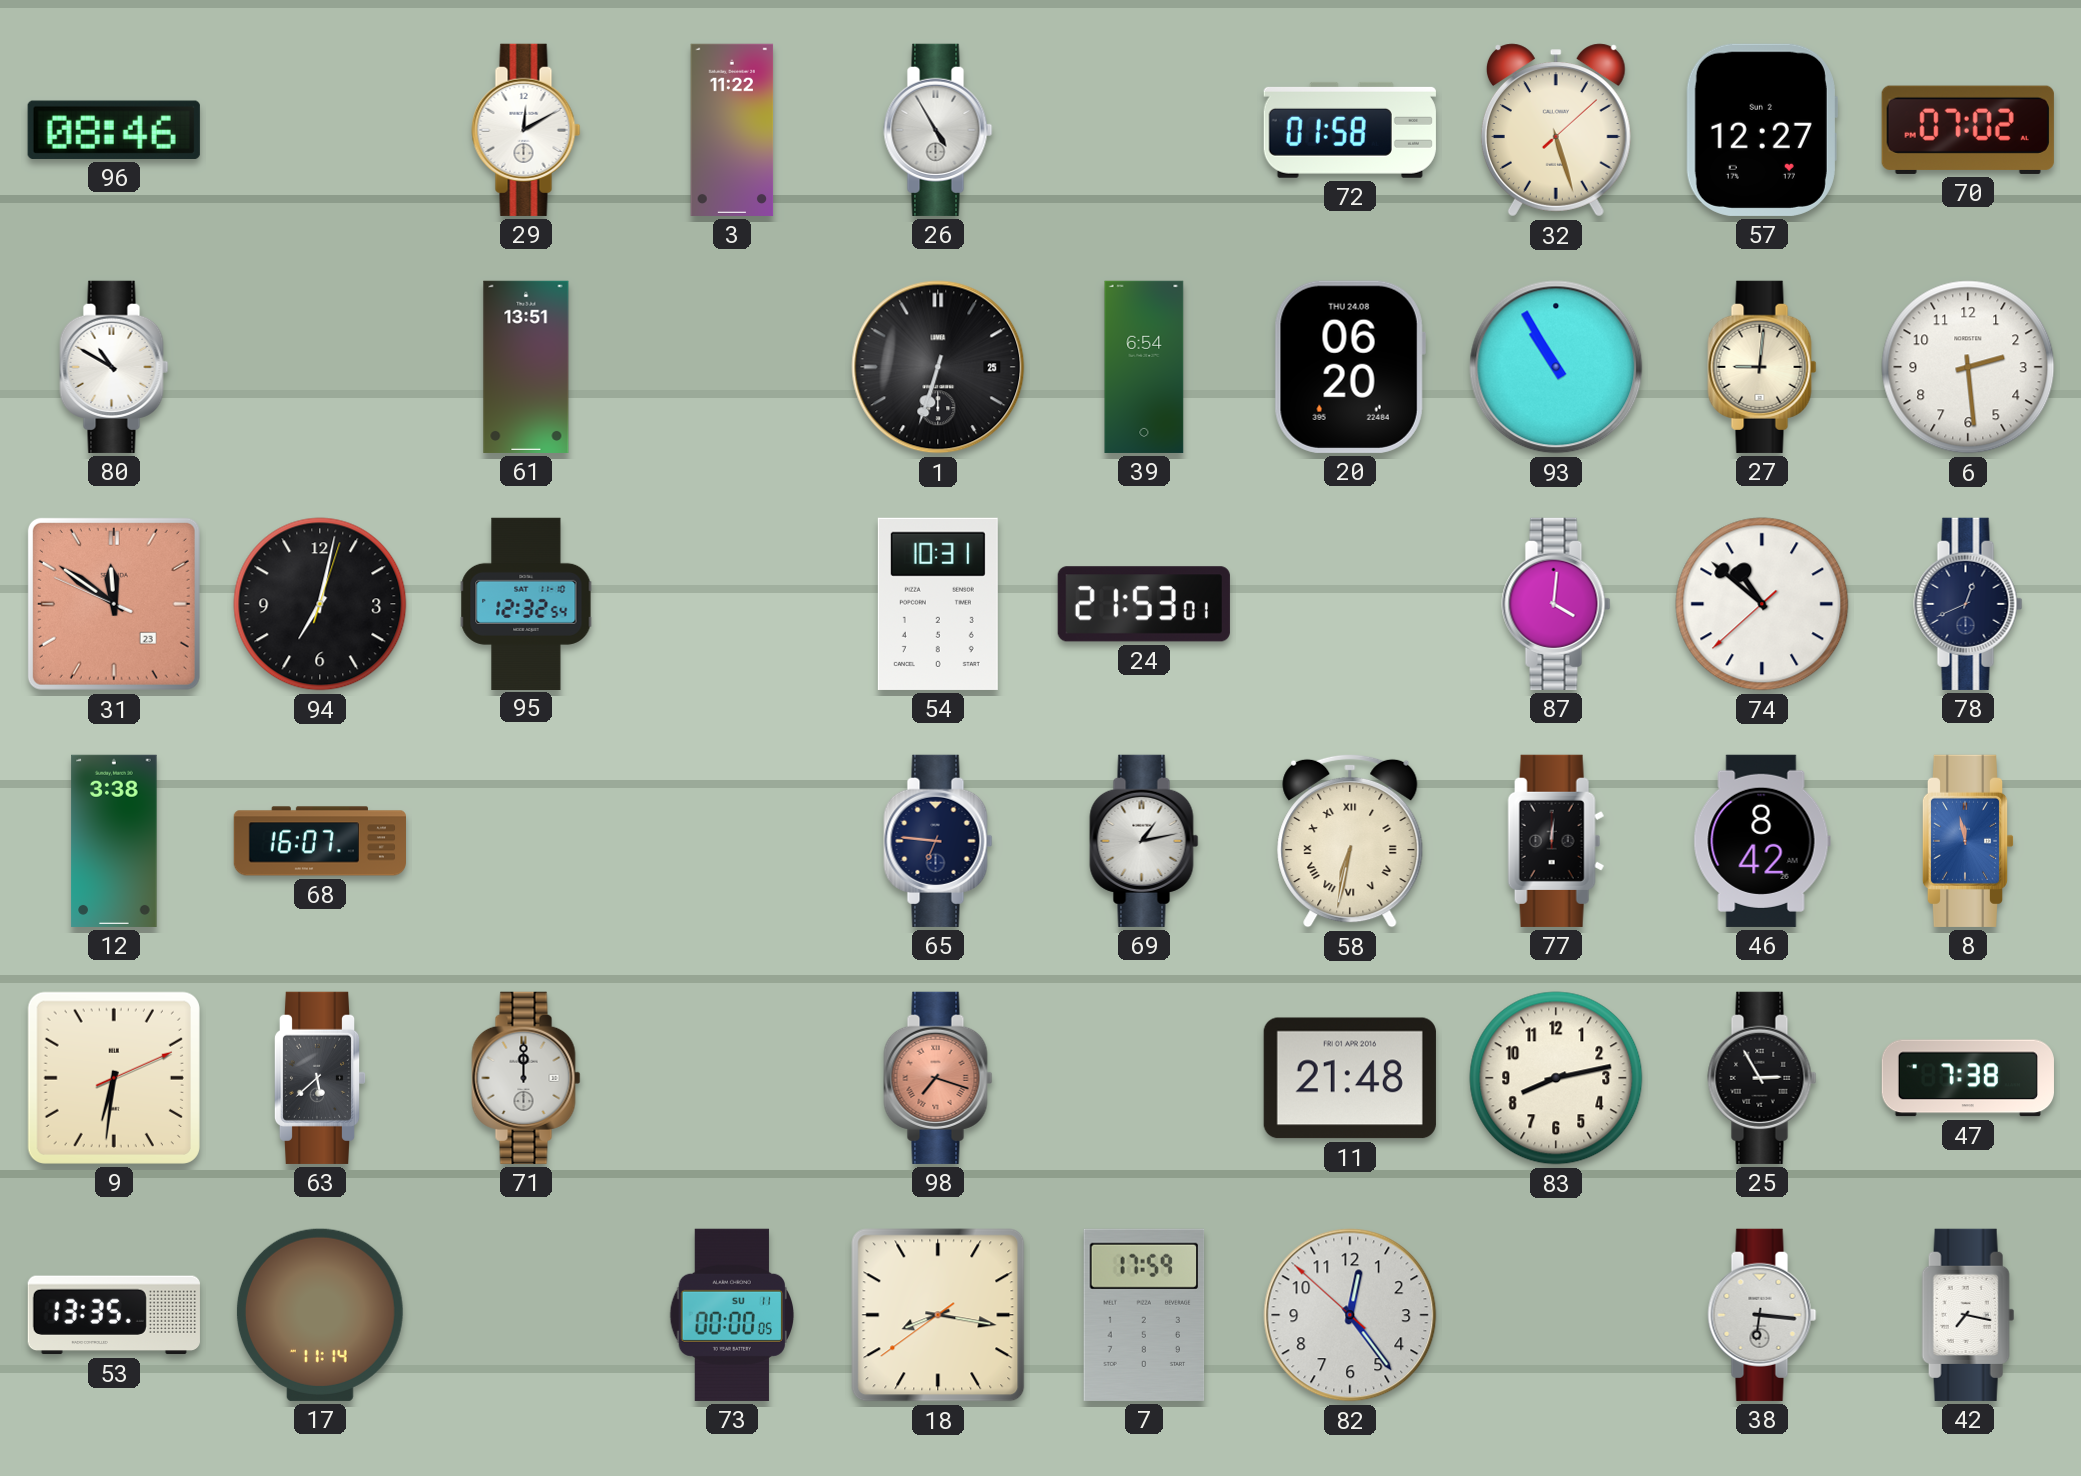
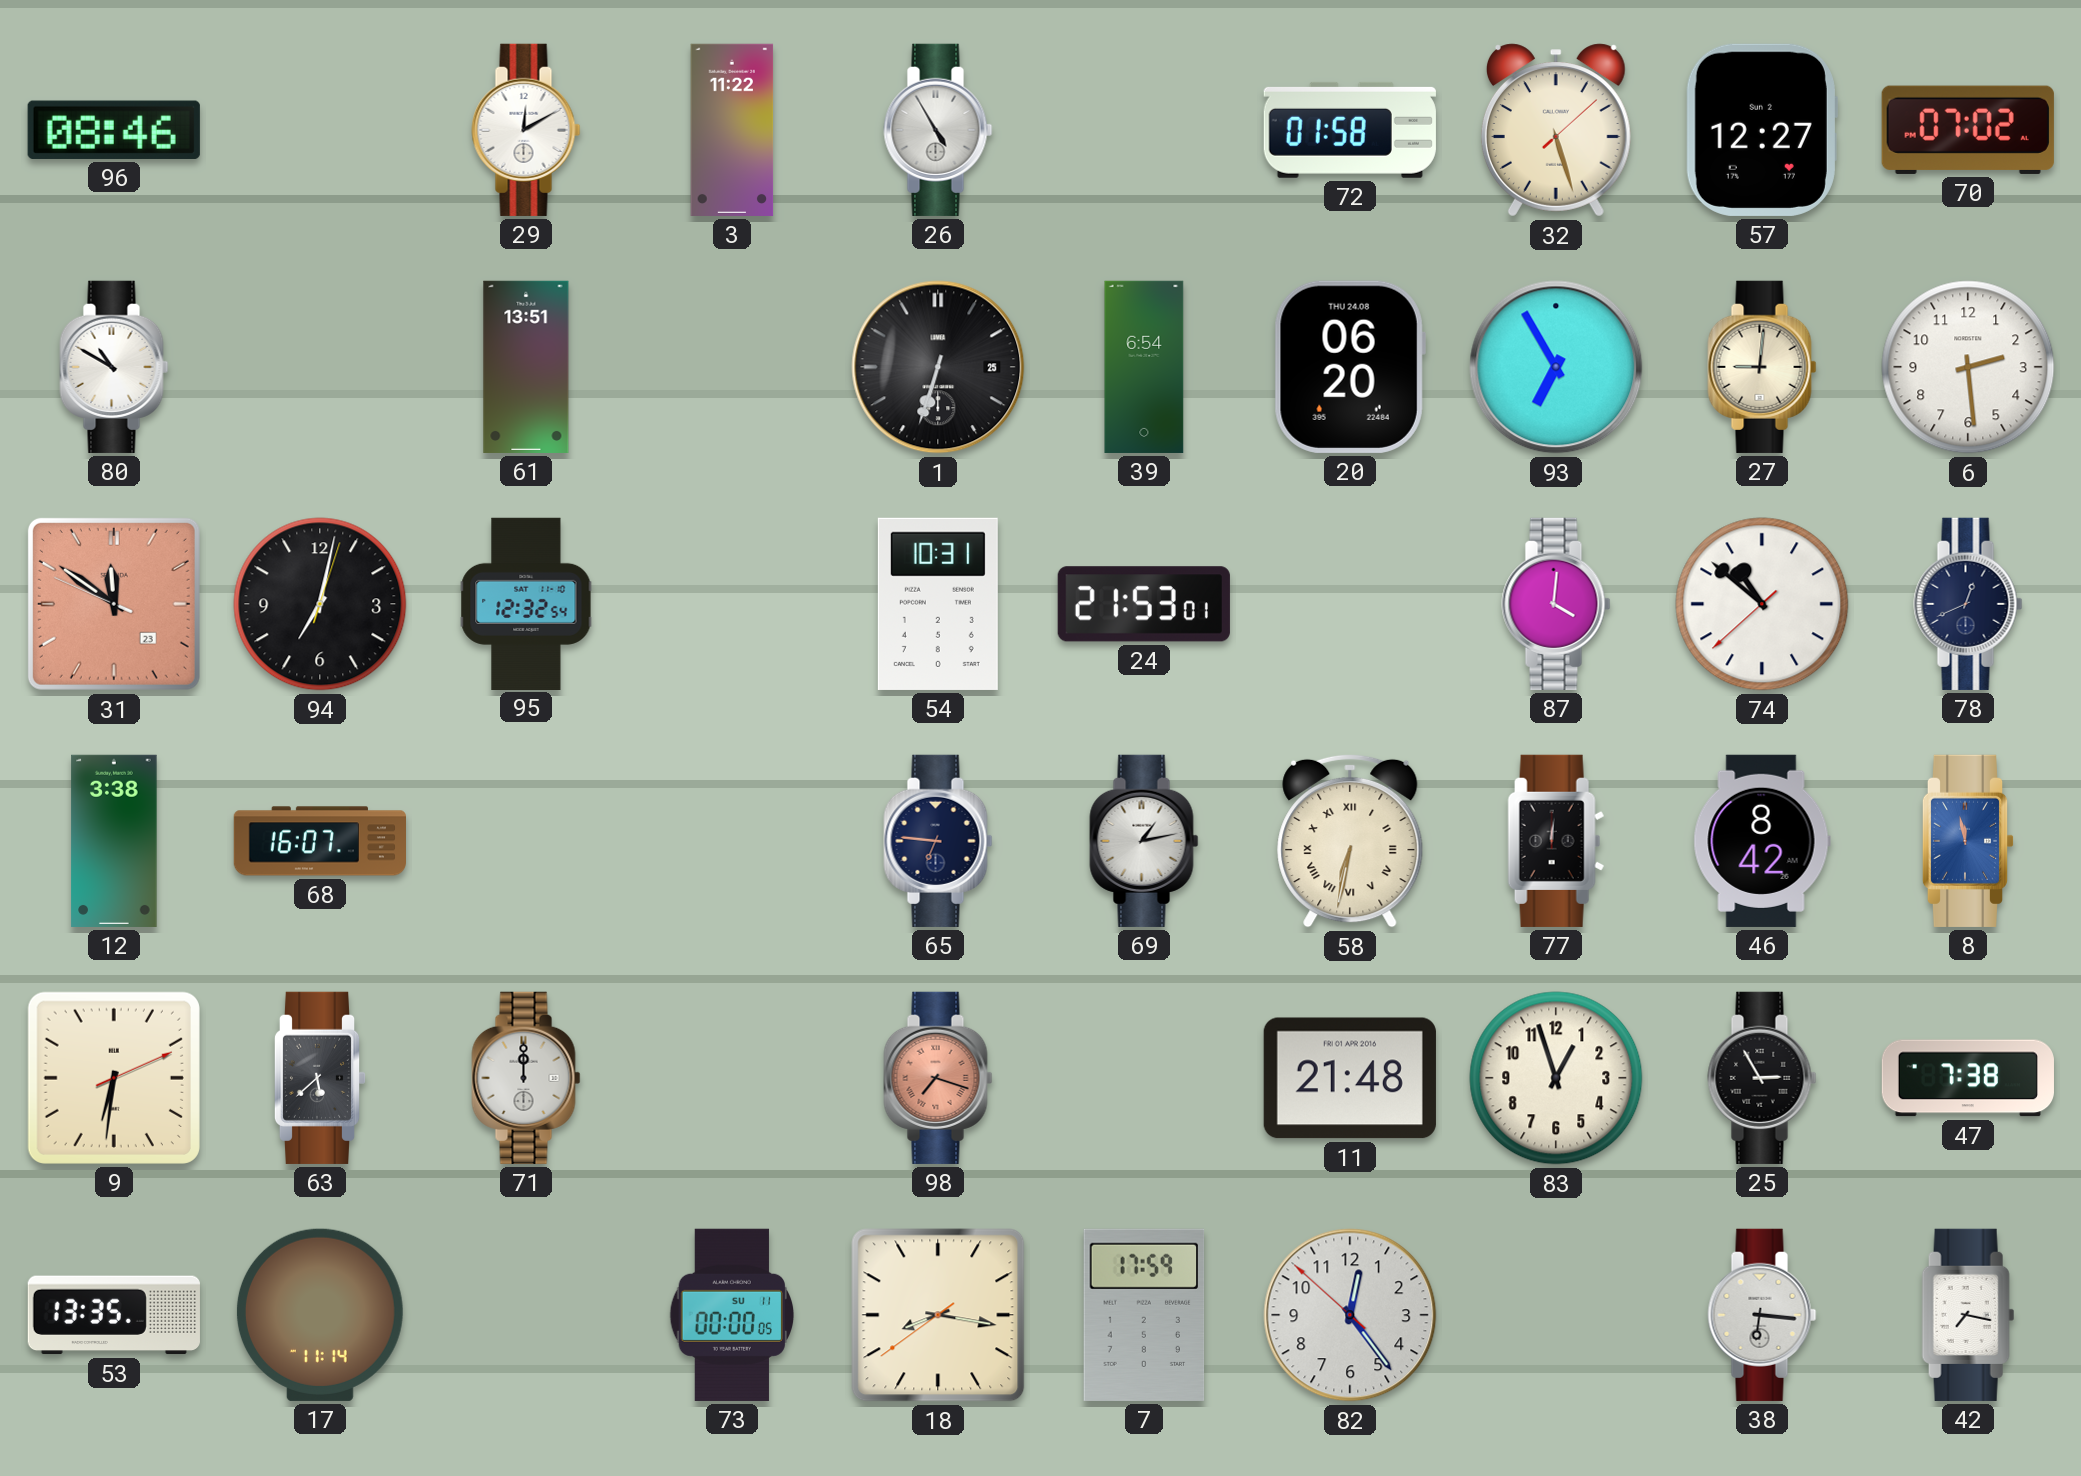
93: 10:55 -> 6:55
83: 8:13 -> 12:57
